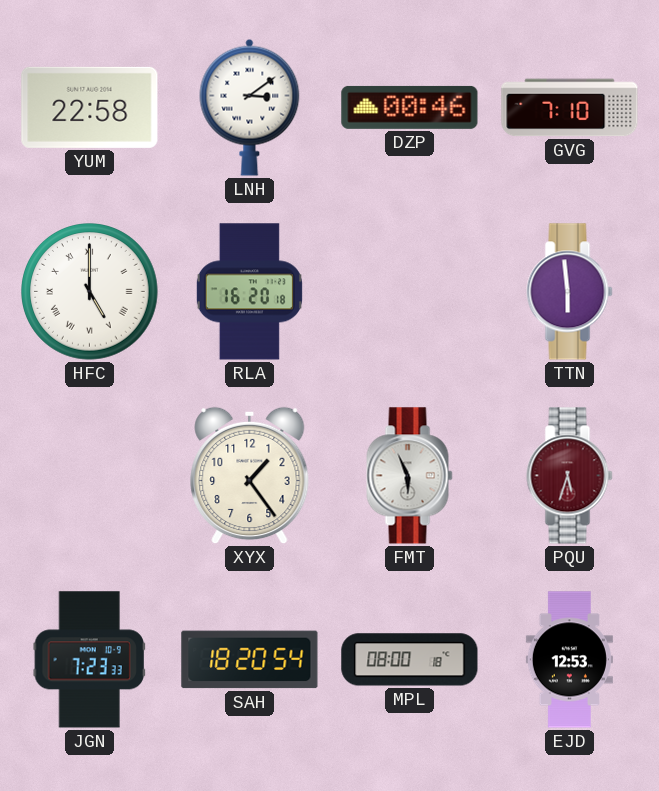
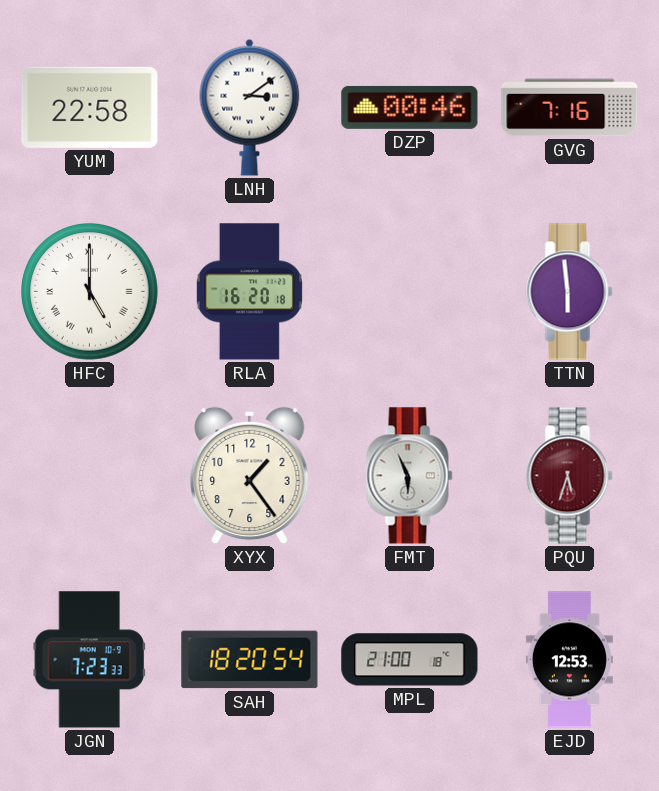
GVG: 7:10 -> 7:16
MPL: 08:00 -> 21:00
